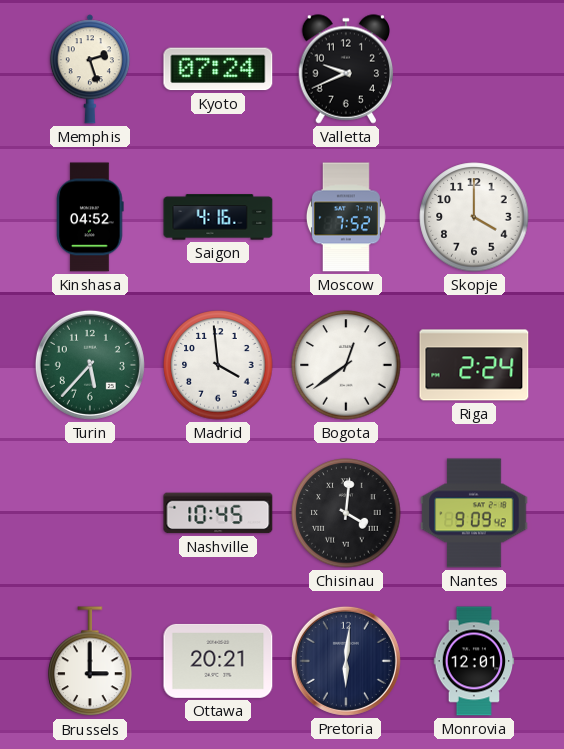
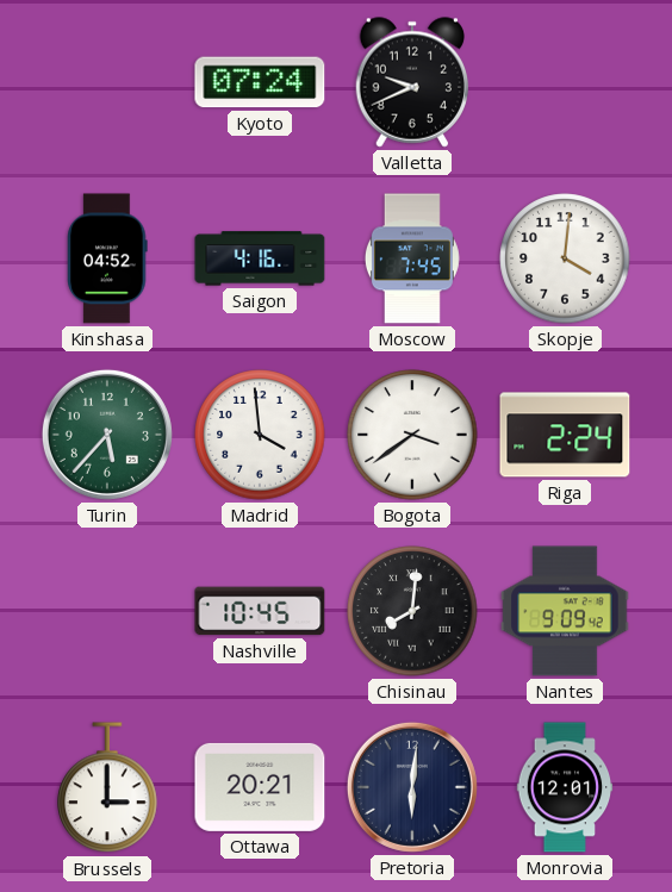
Memphis: 2:27 -> none
Moscow: 7:52 -> 7:45
Skopje: 4:00 -> 4:01
Bogota: 12:39 -> 3:39
Chisinau: 4:01 -> 8:01
